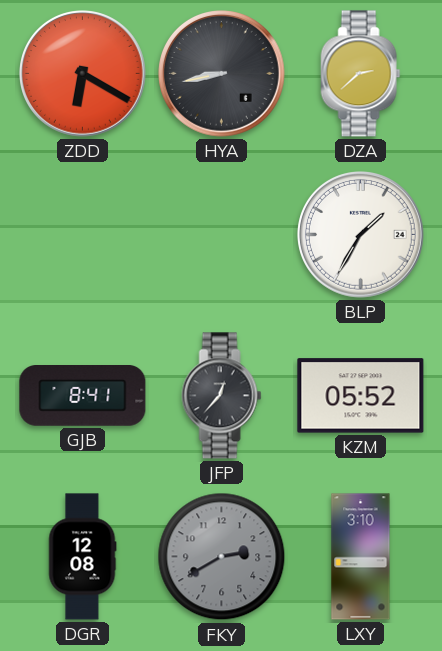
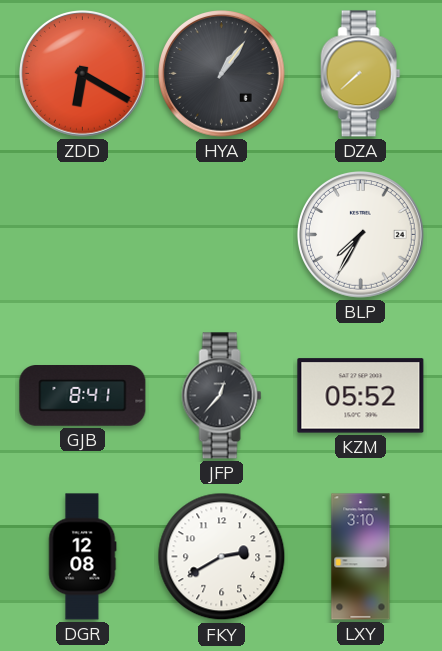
HYA: 8:43 -> 1:06
DZA: 2:38 -> 7:38
BLP: 1:35 -> 7:35
FKY dial: grey -> white
